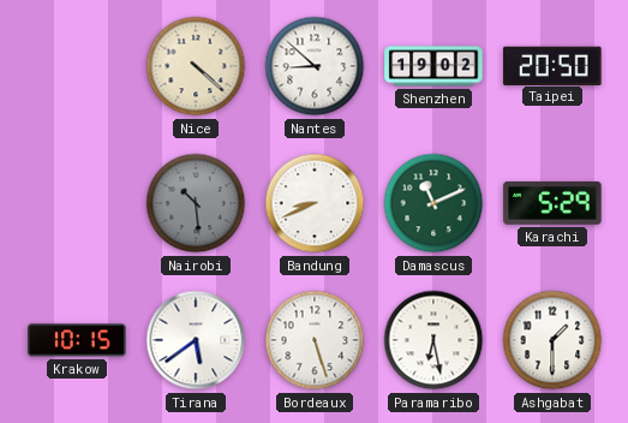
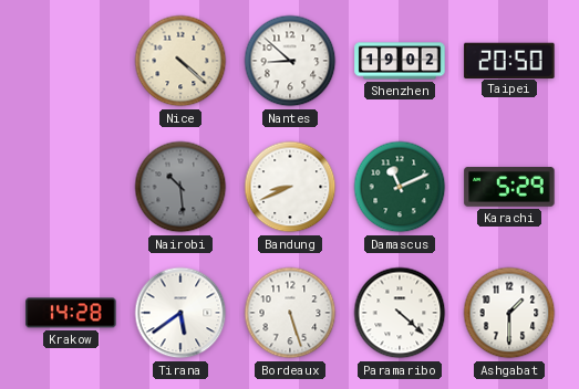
Krakow: 10:15 -> 14:28
Paramaribo: 6:28 -> 4:22
